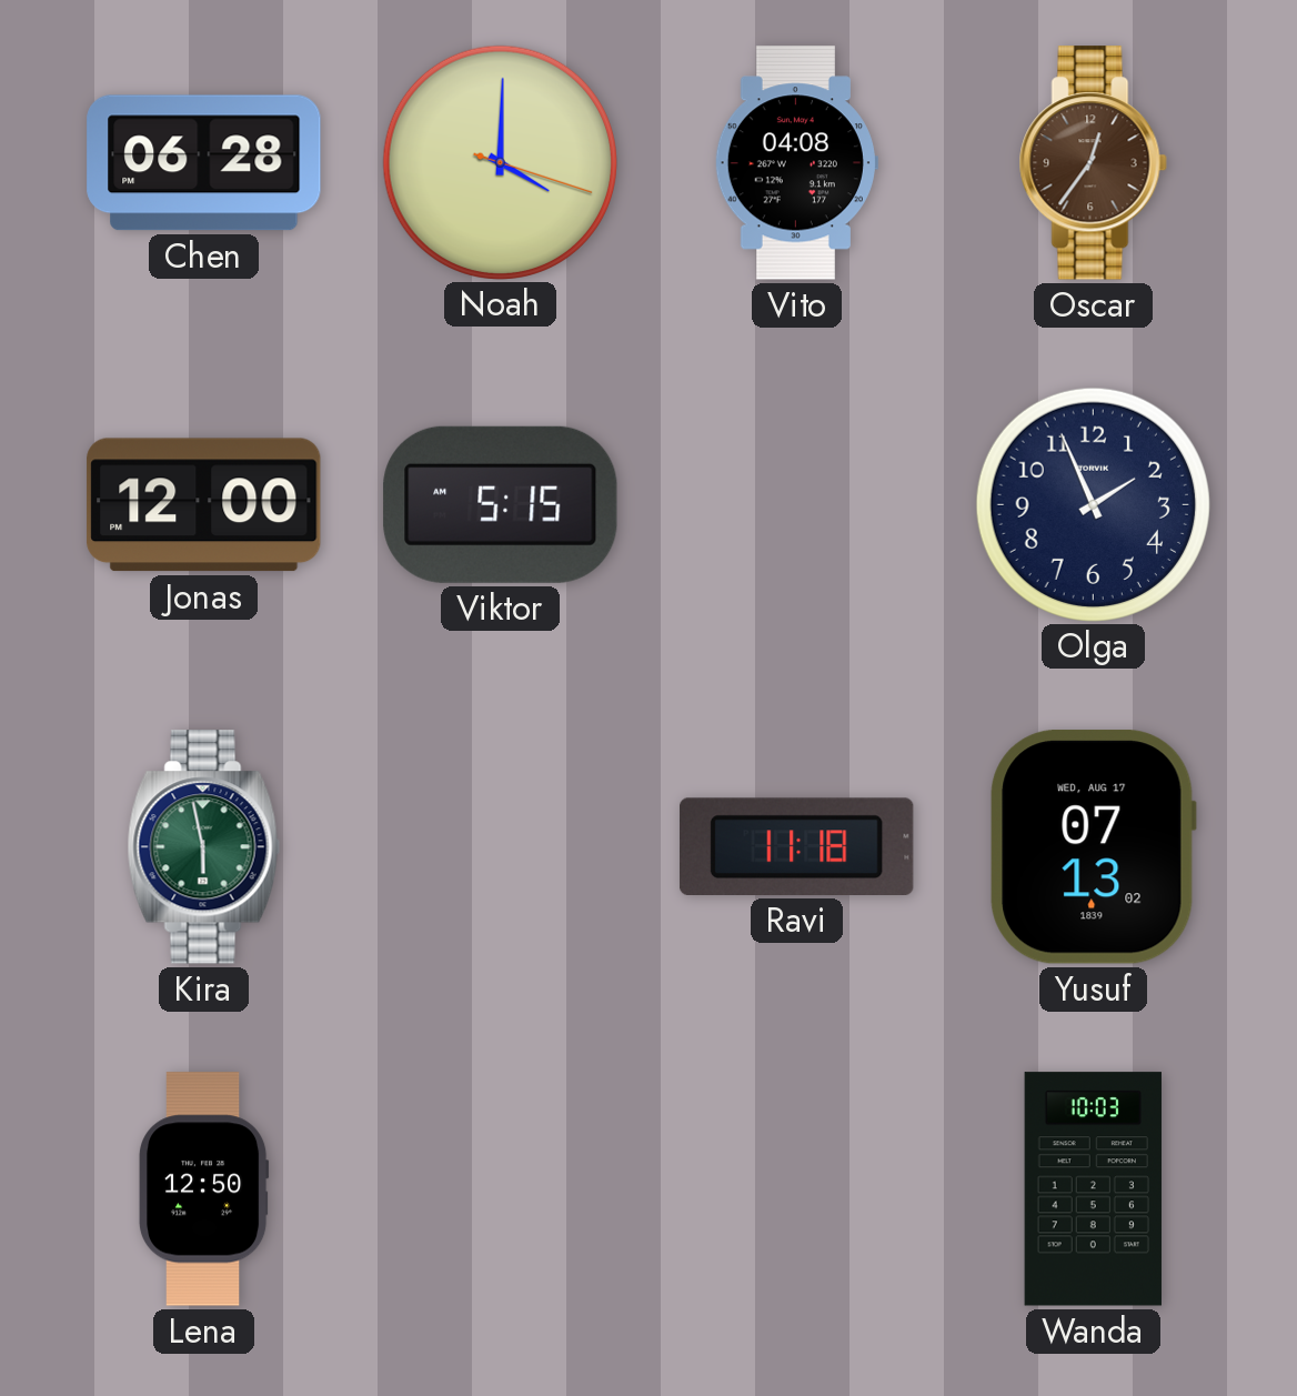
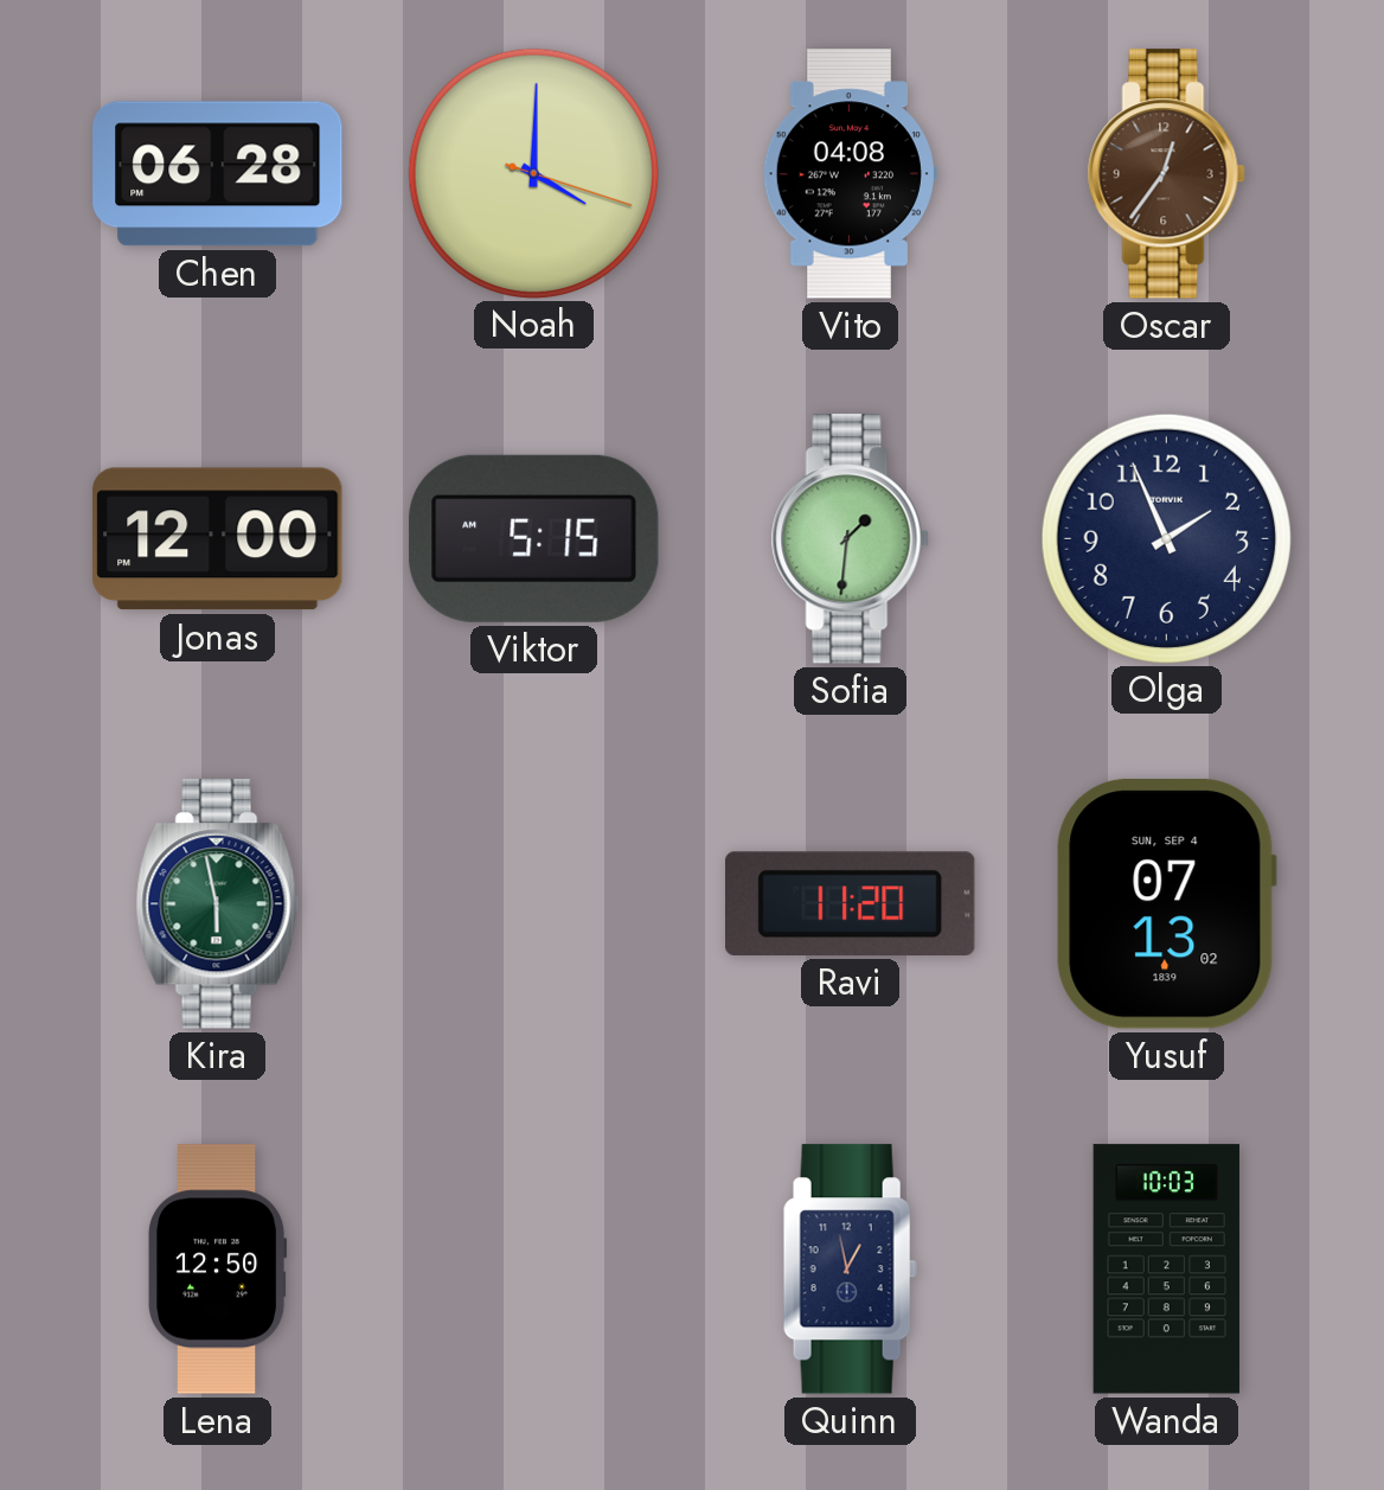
Sofia: none -> 1:31
Ravi: 11:18 -> 11:20
Yusuf date: WED, AUG 17 -> SUN, SEP 4
Quinn: none -> 12:58
